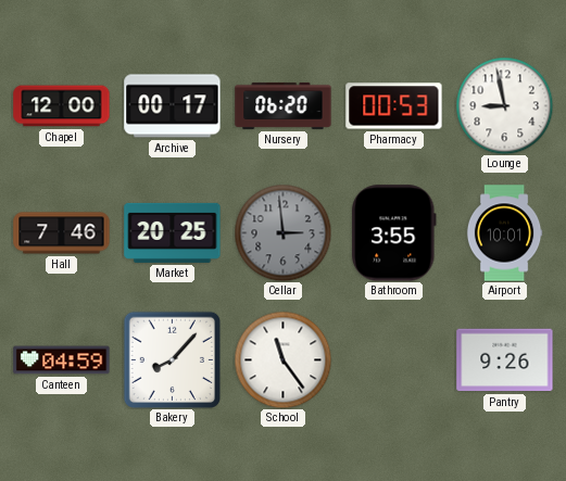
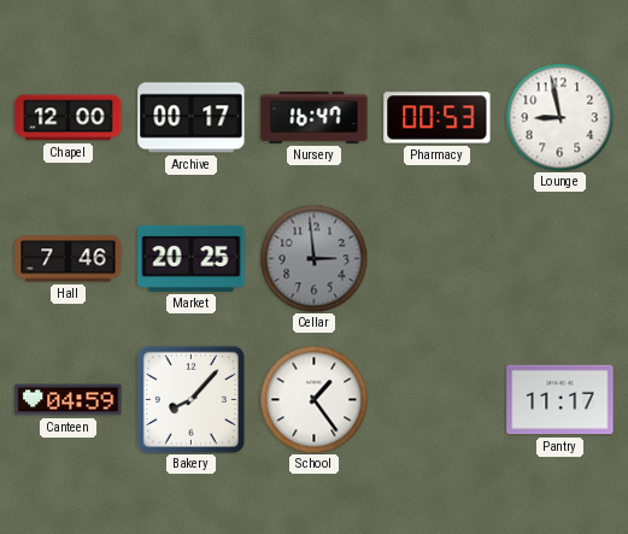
Nursery: 06:20 -> 16:47
Bathroom: 3:55 -> none
Airport: 10:01 -> none
School: 11:24 -> 1:24
Pantry: 9:26 -> 11:17
